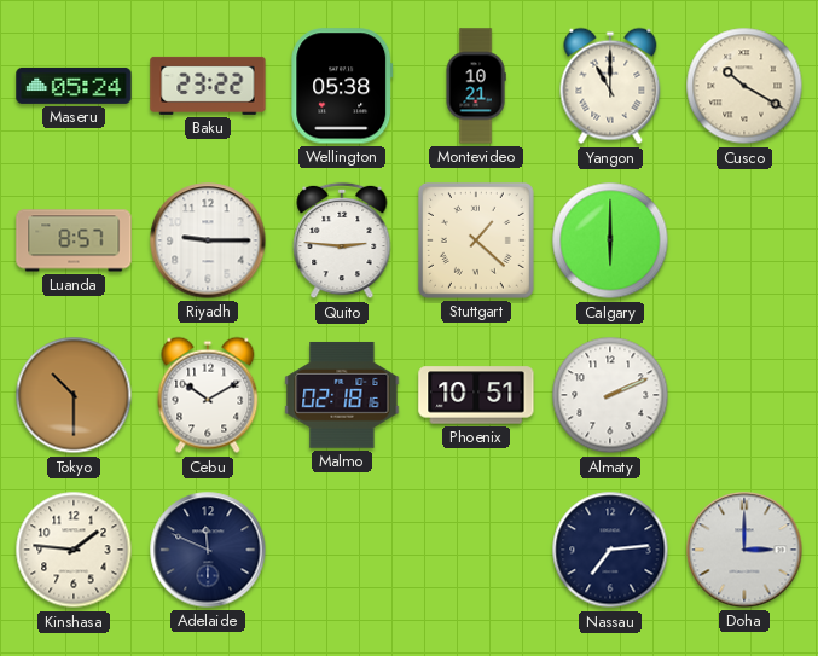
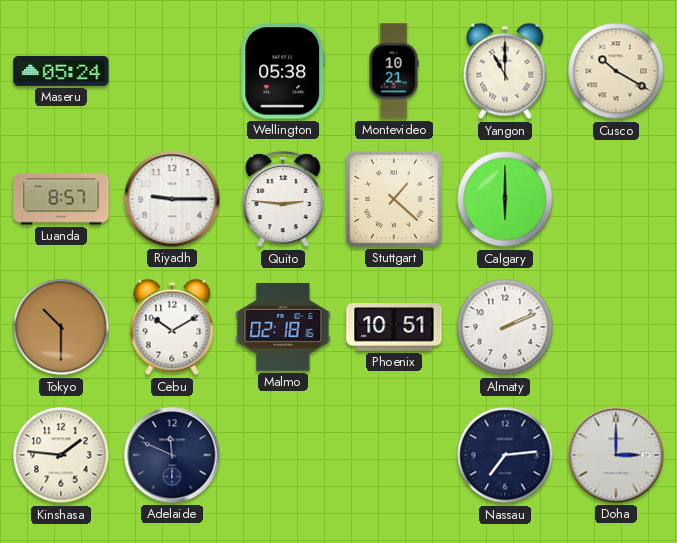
Baku: 23:22 -> none
